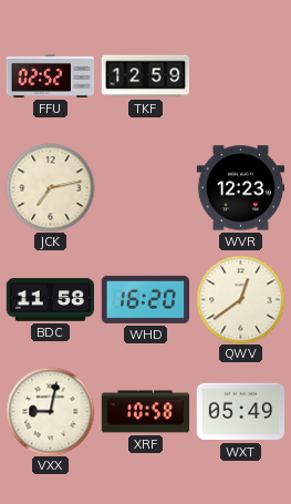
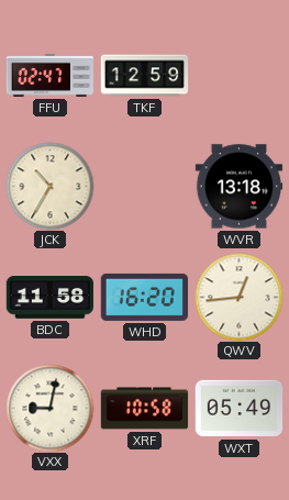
FFU: 02:52 -> 02:47
JCK: 7:13 -> 10:35
WVR: 12:23 -> 13:18
QWV: 12:39 -> 12:44
